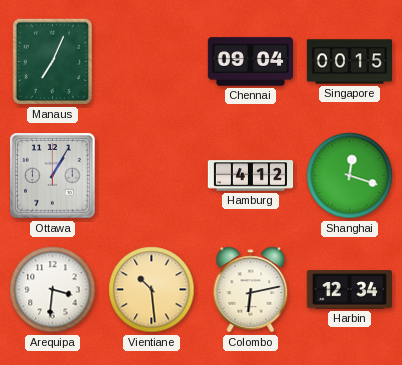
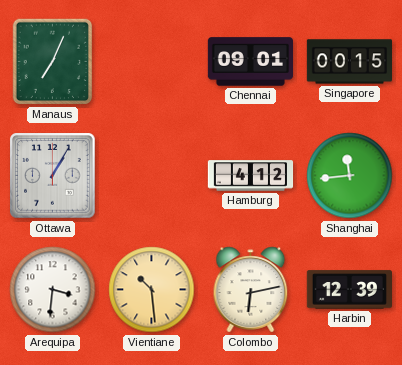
Chennai: 09:04 -> 09:01
Shanghai: 12:18 -> 11:44
Harbin: 12:34 -> 12:39
